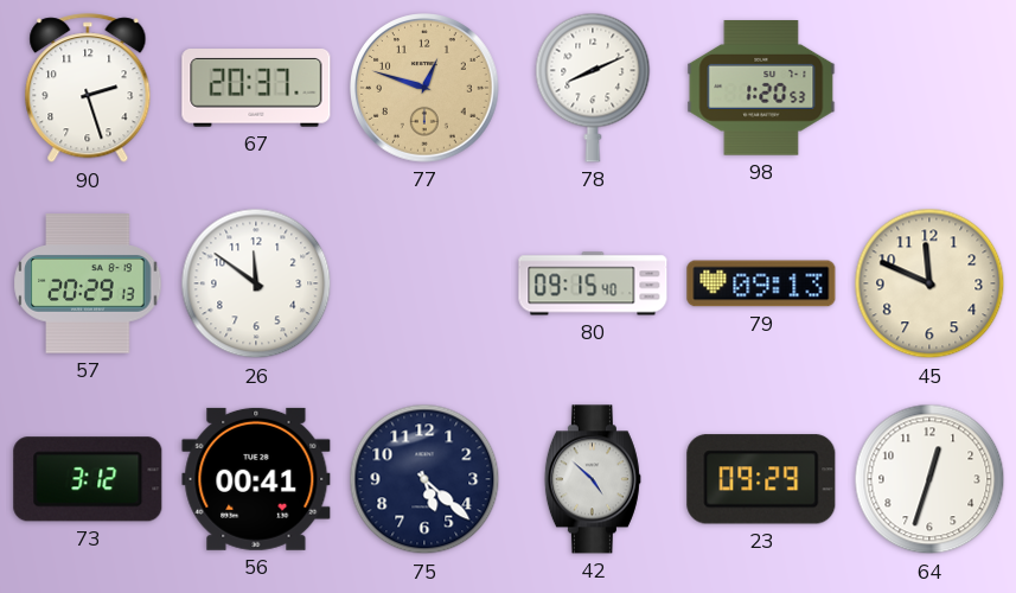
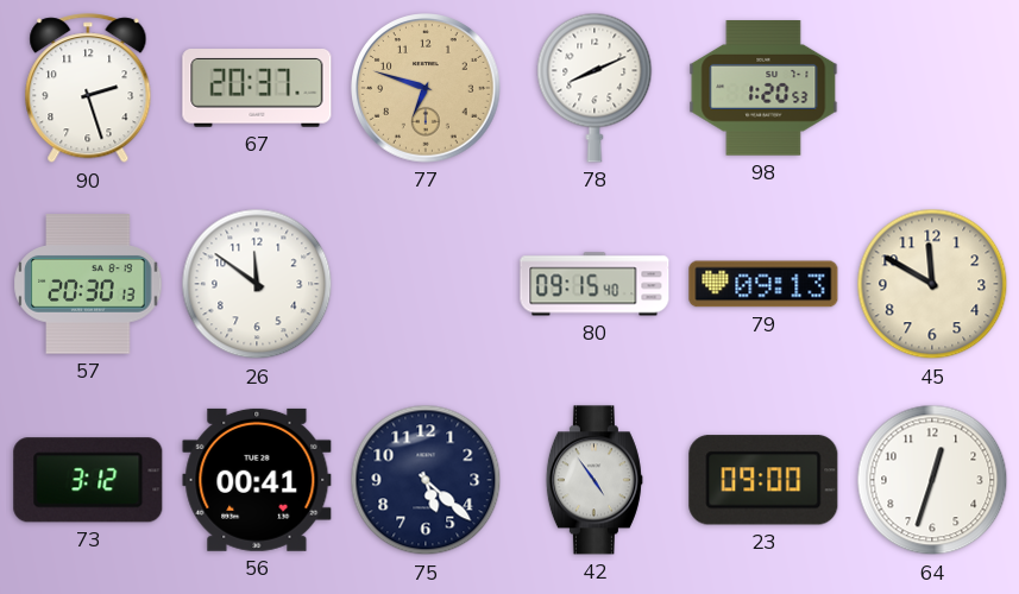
77: 12:48 -> 6:48
57: 20:29 -> 20:30
45: 11:49 -> 11:50
42: 4:52 -> 4:54
23: 09:29 -> 09:00
